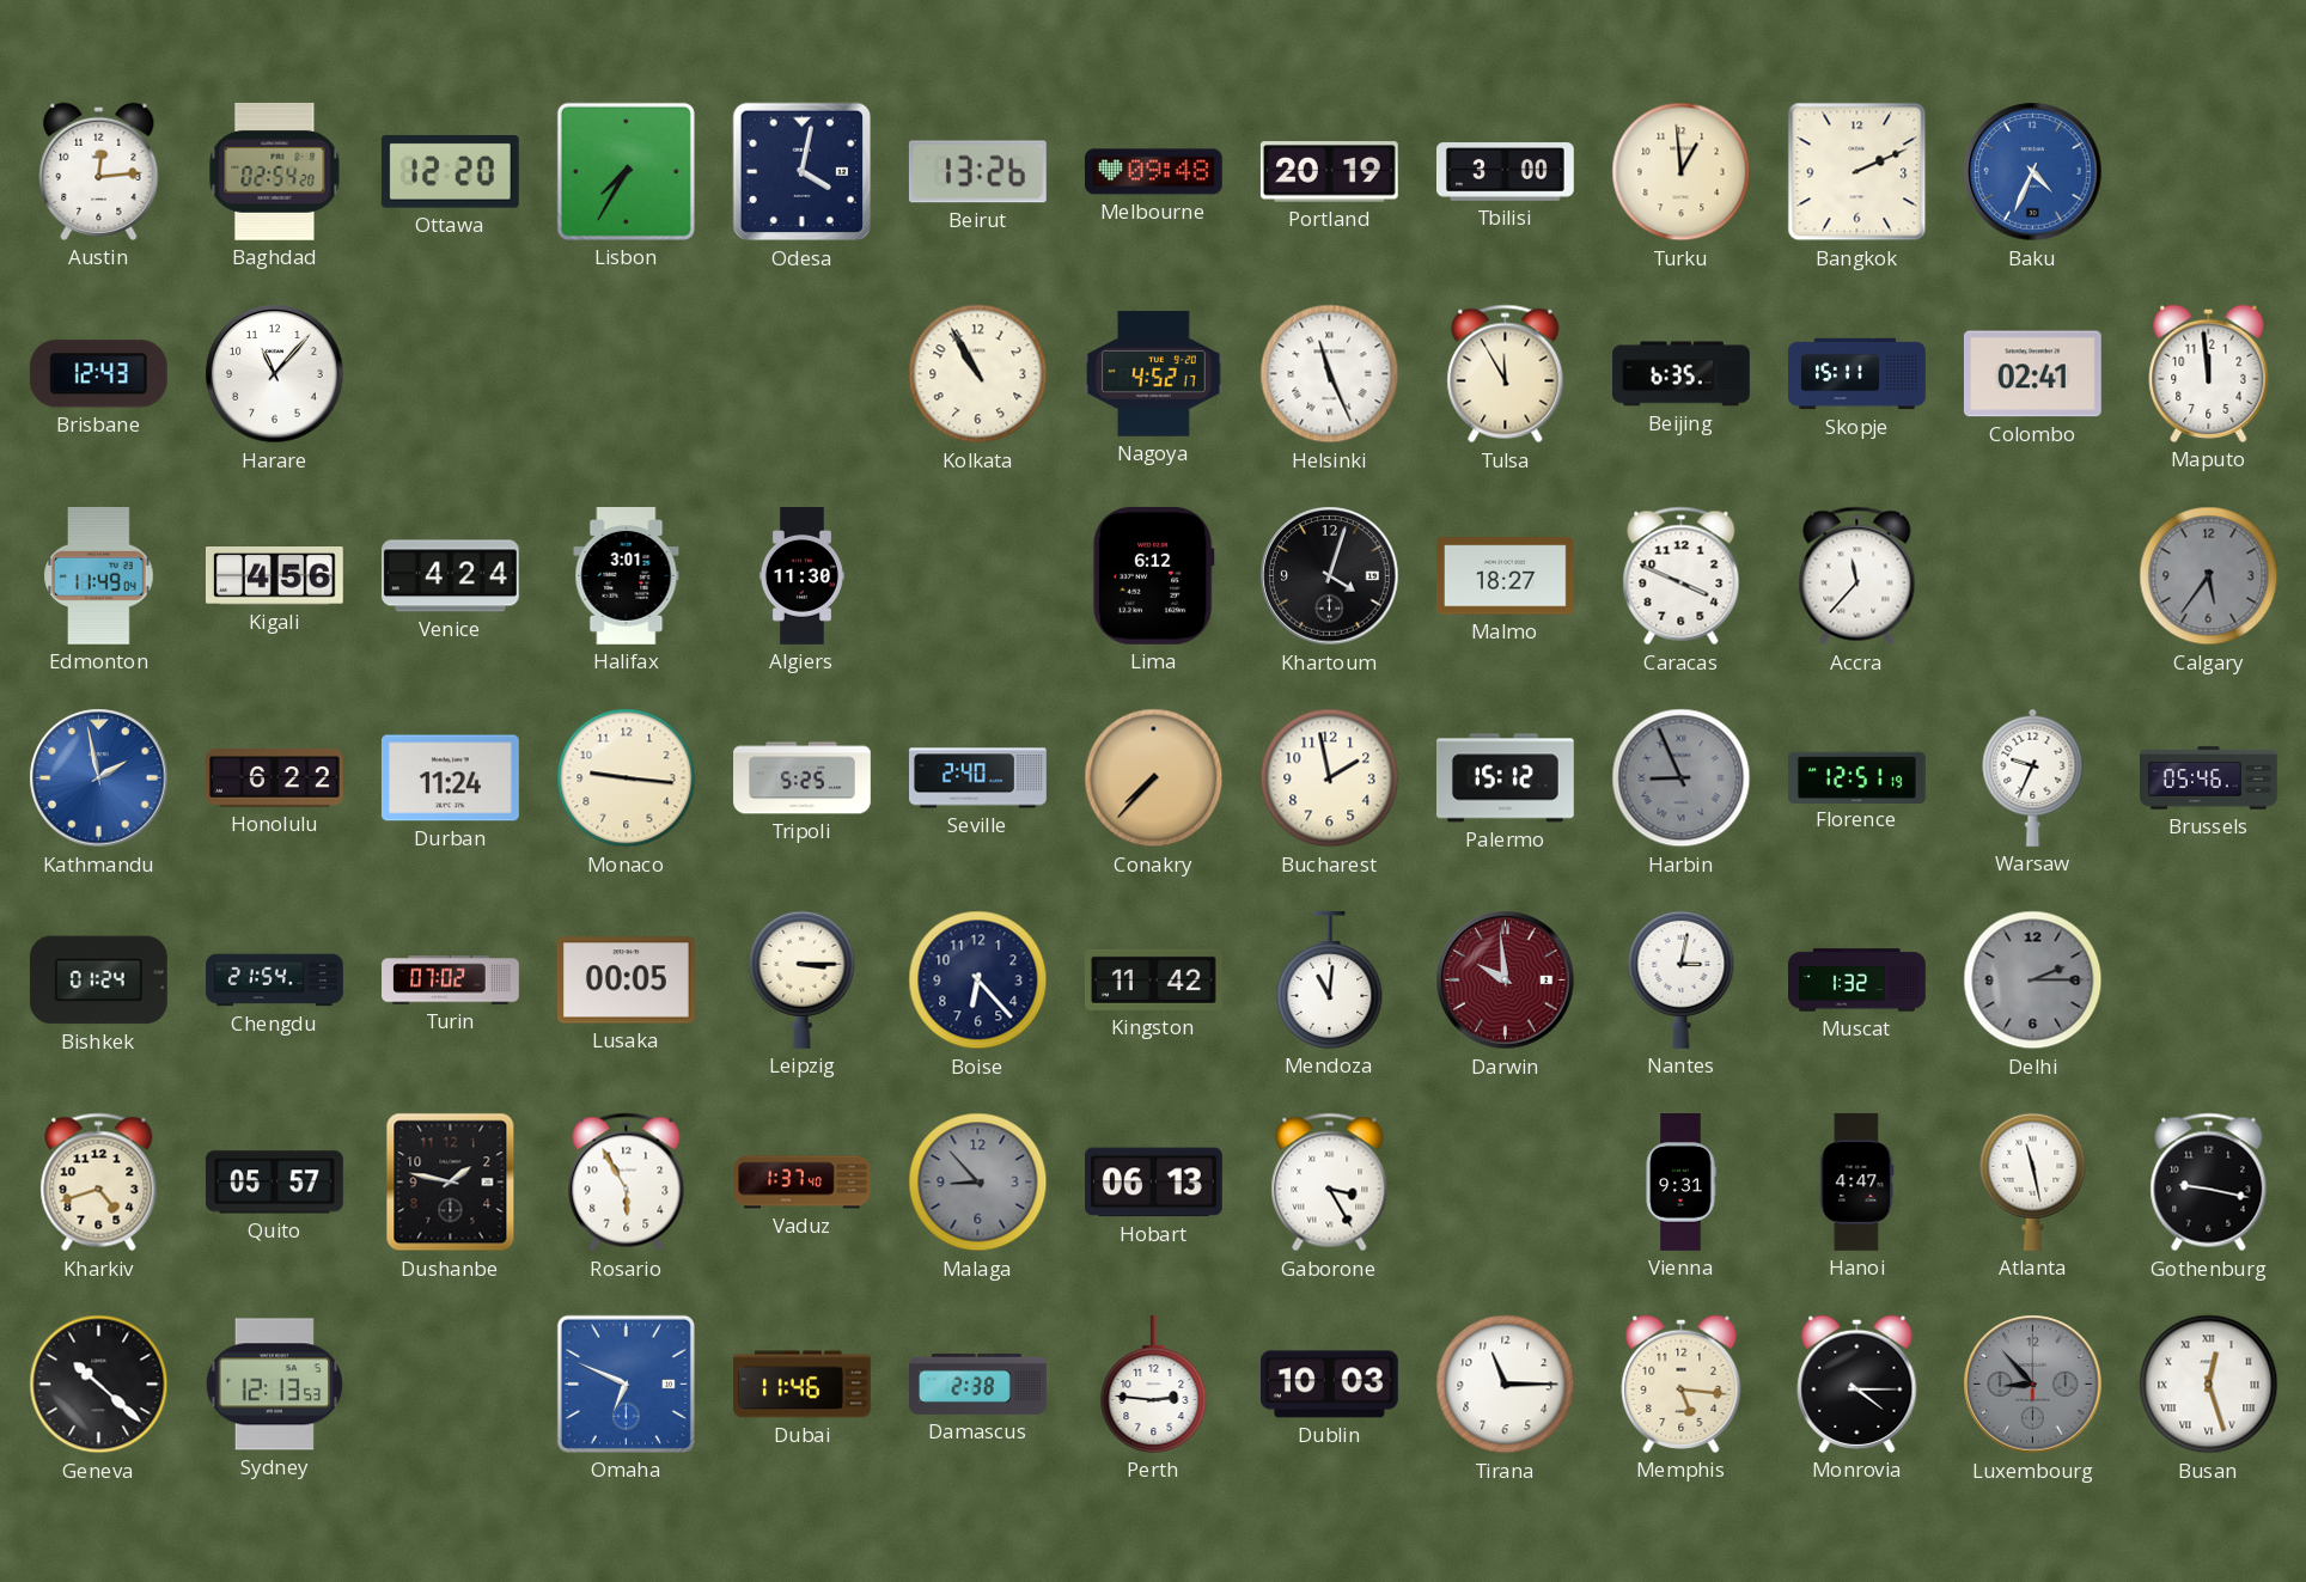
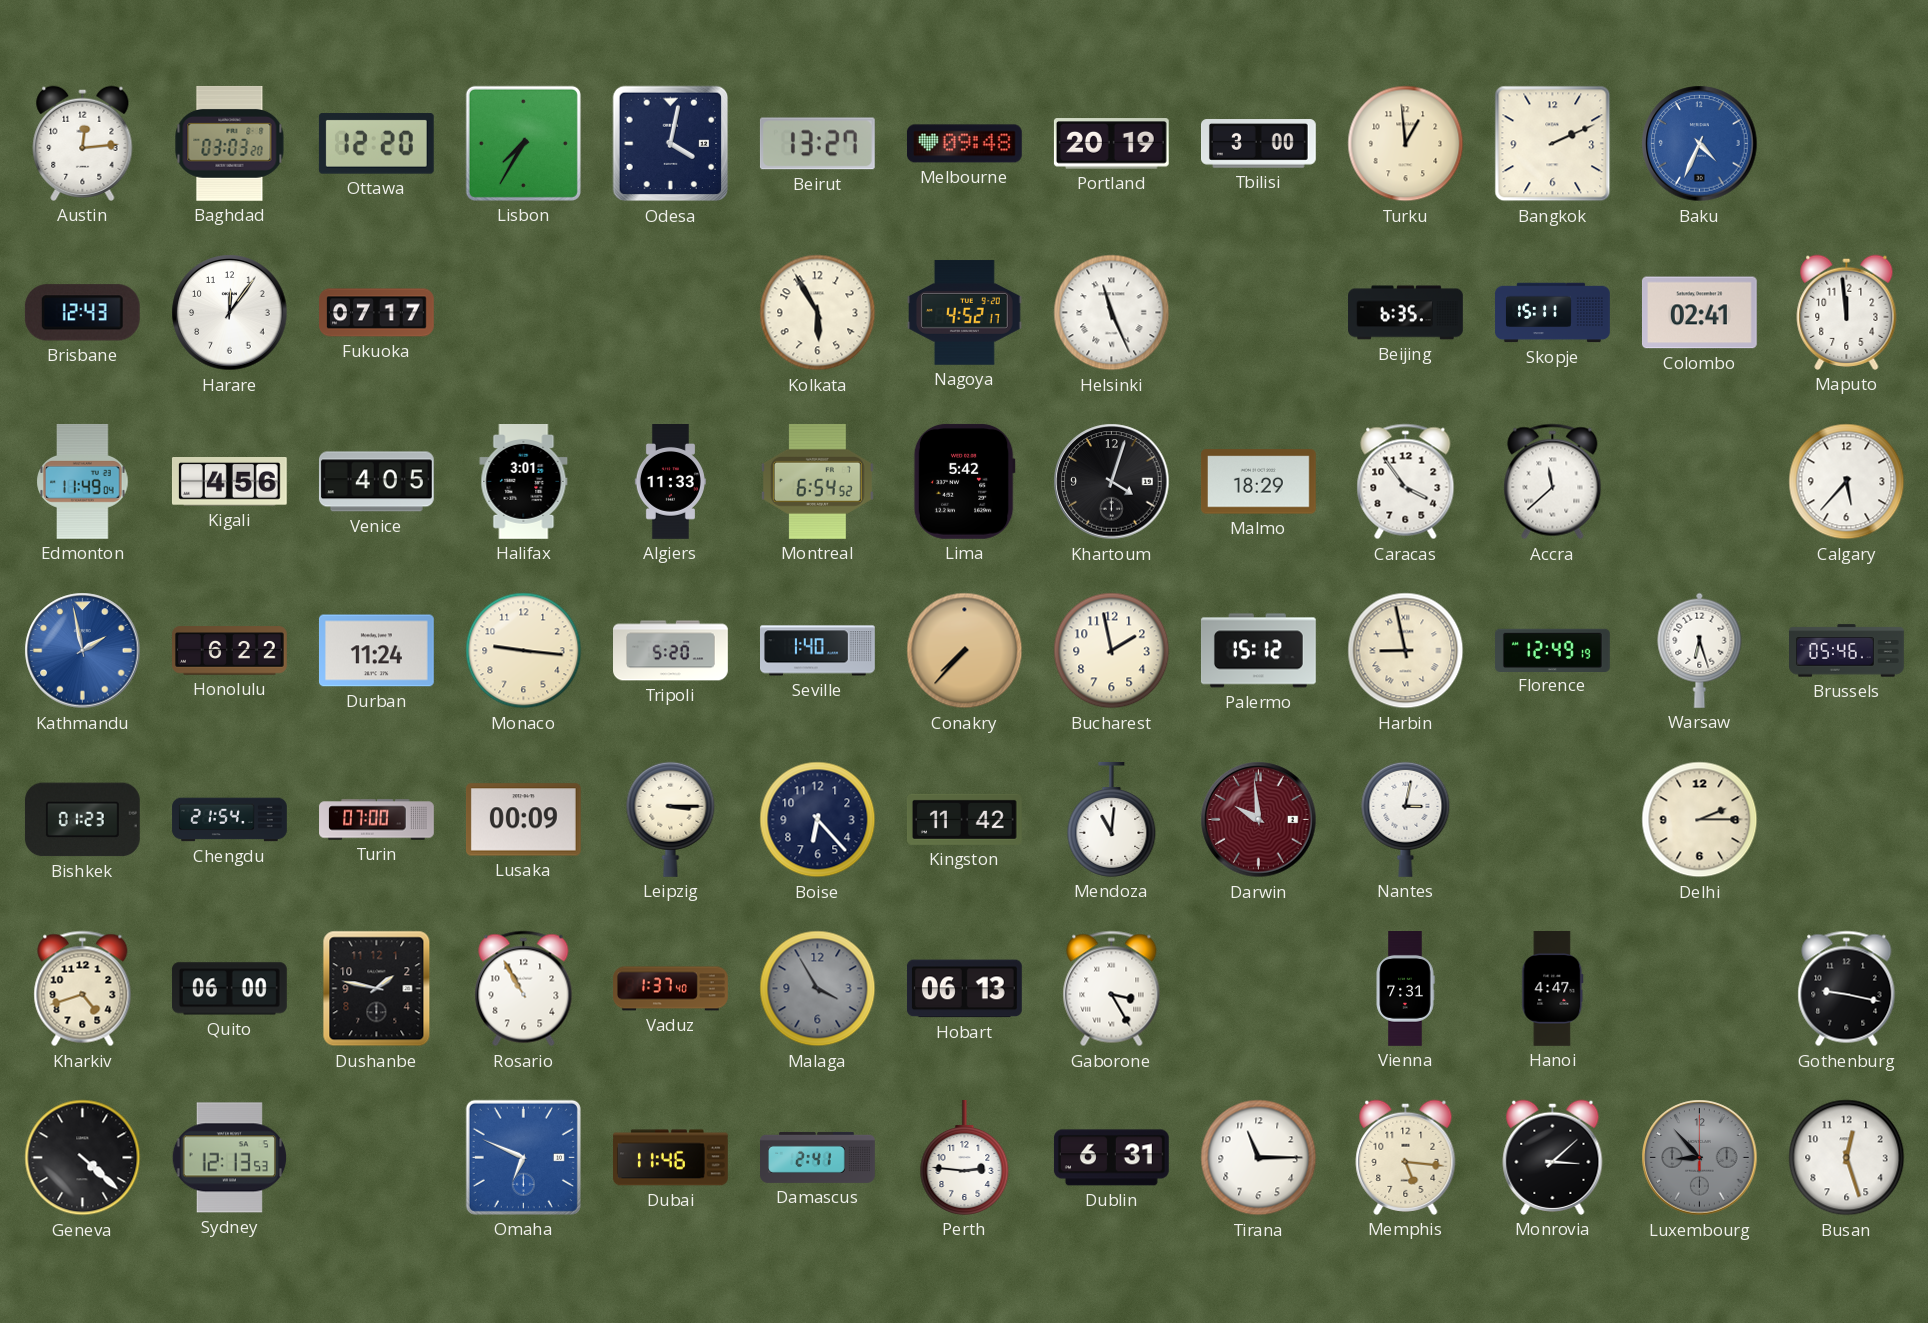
Baghdad: 02:54 -> 03:03
Beirut: 13:26 -> 13:27
Harare: 11:07 -> 12:06
Fukuoka: none -> 07:17
Kolkata: 10:55 -> 5:55
Tulsa: 11:55 -> none
Venice: 4:24 -> 4:05
Algiers: 11:30 -> 11:33
Montreal: none -> 6:54
Lima: 6:12 -> 5:42
Malmo: 18:27 -> 18:29
Caracas: 3:49 -> 3:54
Accra: 11:37 -> 11:38
Calgary: 5:36 -> 5:37
Calgary dial: grey -> white
Tripoli: 5:25 -> 5:20
Seville: 2:40 -> 1:40
Harbin: 8:56 -> 8:58
Harbin dial: grey -> cream
Florence: 12:51 -> 12:49
Warsaw: 9:34 -> 6:27
Bishkek: 01:24 -> 01:23
Turin: 07:02 -> 07:00
Lusaka: 00:05 -> 00:09
Muscat: 1:32 -> none
Delhi dial: grey -> cream
Quito: 05:57 -> 06:00
Rosario: 5:55 -> 10:55
Malaga: 8:53 -> 3:55
Vienna: 9:31 -> 7:31
Atlanta: 11:28 -> none
Geneva: 10:22 -> 4:22
Damascus: 2:38 -> 2:41
Dublin: 10:03 -> 6:31
Monrovia: 4:15 -> 3:08
Busan numerals: Roman -> Arabic
